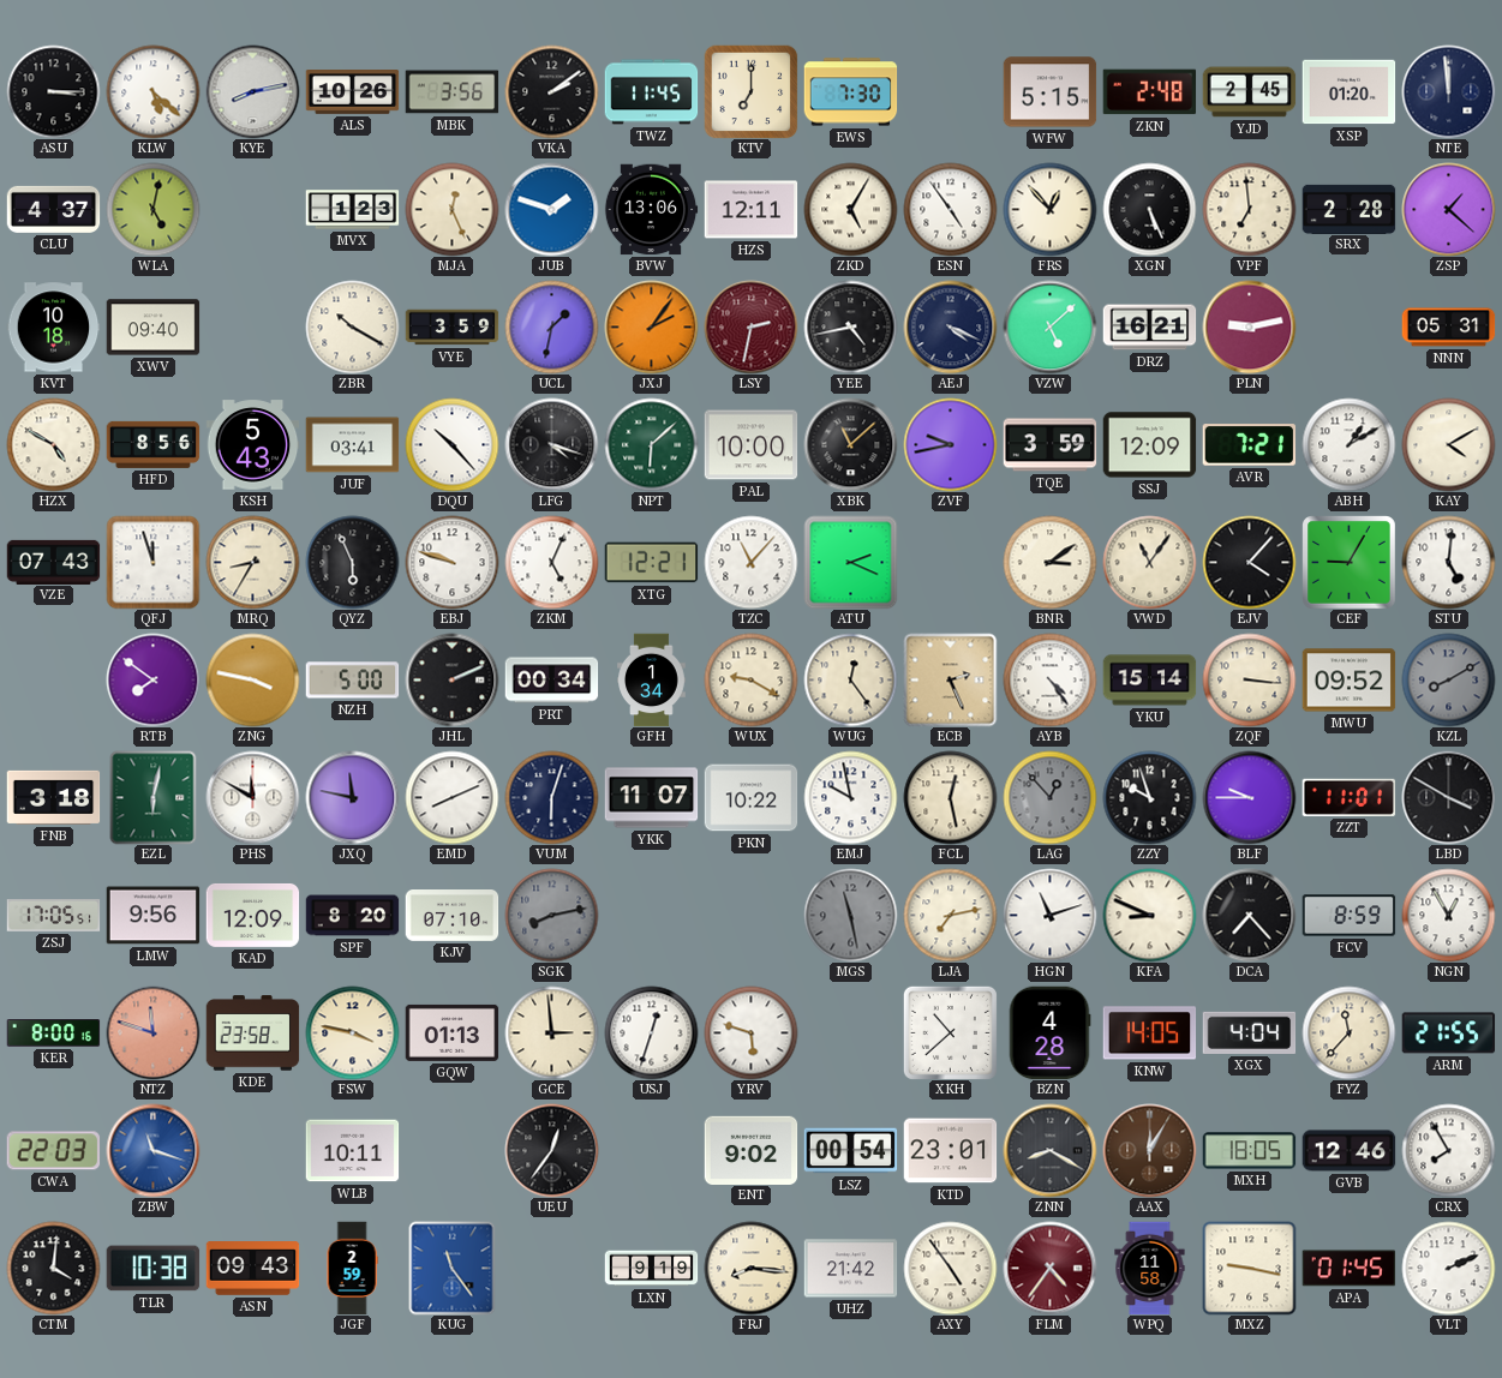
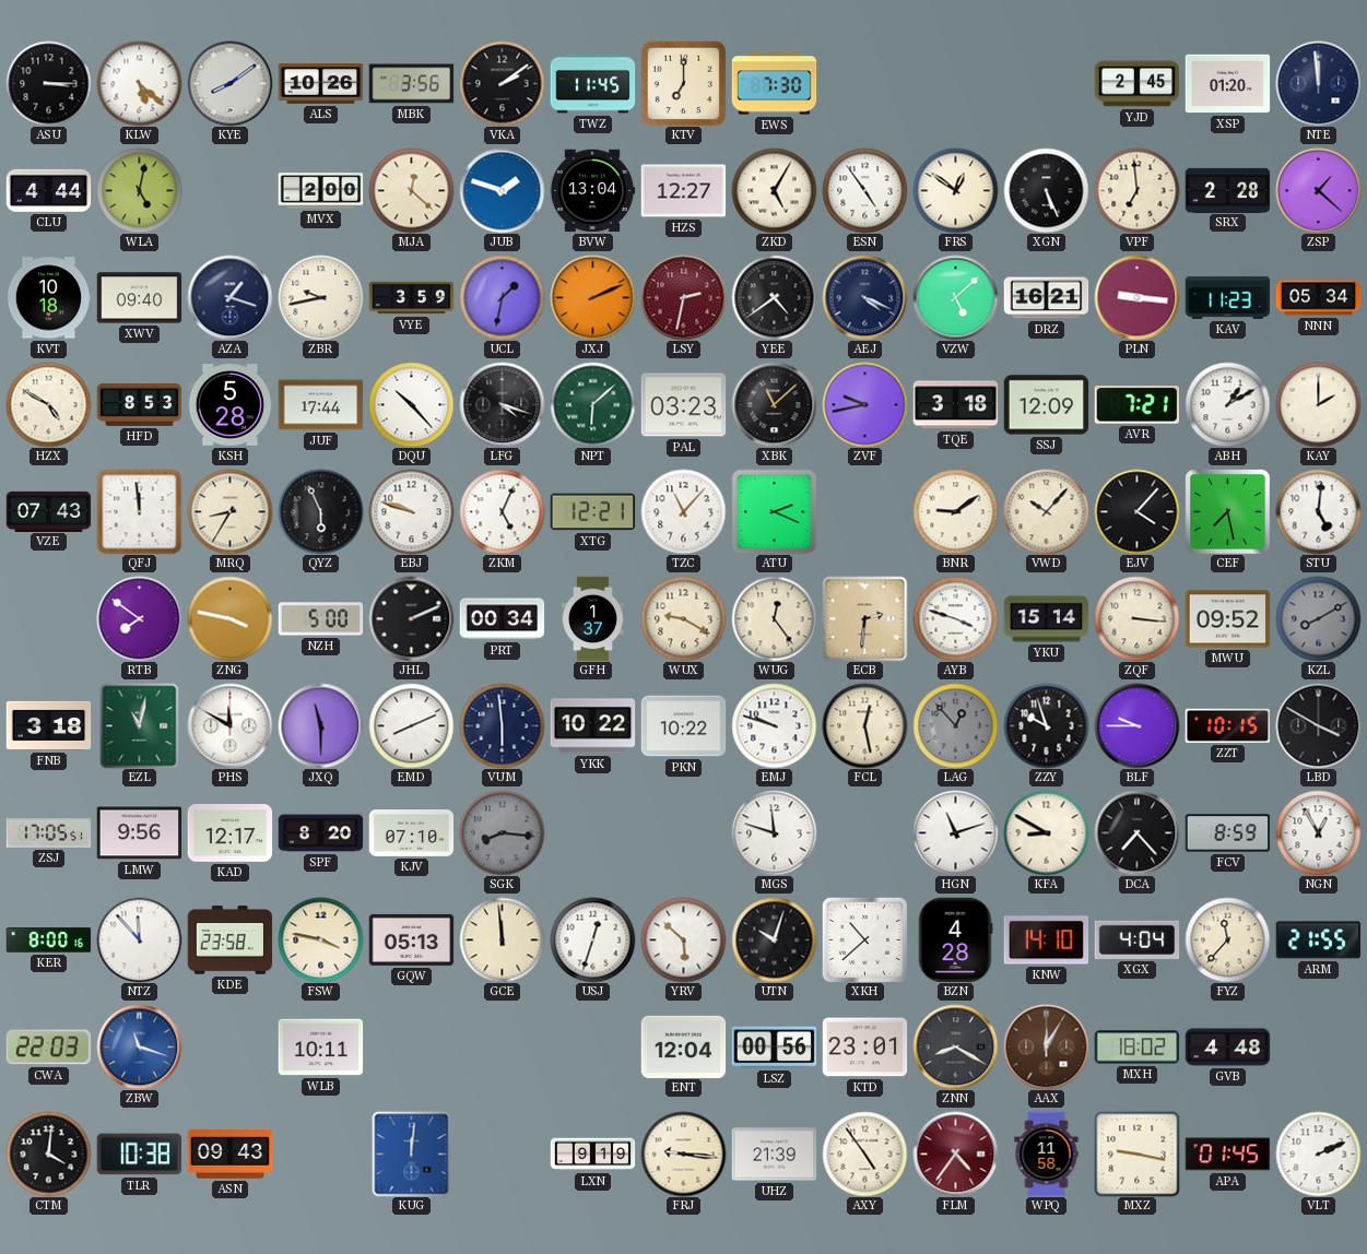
KYE: 8:13 -> 8:09
WFW: 5:15 -> none
ZKN: 2:48 -> none
CLU: 4:37 -> 4:44
MVX: 1:23 -> 2:00
MJA: 12:26 -> 12:22
BVW: 13:06 -> 13:04
HZS: 12:11 -> 12:27
FRS: 12:53 -> 12:51
AZA: none -> 1:18
ZBR: 10:20 -> 9:43
JXJ: 2:06 -> 2:11
YEE: 4:43 -> 4:39
PLN: 9:13 -> 9:16
KAV: none -> 11:23
NNN: 05:31 -> 05:34
HFD: 8:56 -> 8:53
KSH: 5:43 -> 5:28
JUF: 03:41 -> 17:44
PAL: 10:00 -> 03:23
TQE: 3:59 -> 3:18
KAY: 4:10 -> 2:00
QFJ: 11:57 -> 11:59
BNR: 3:09 -> 9:09
VWD: 11:06 -> 10:07
CEF: 9:05 -> 7:28
GFH: 1:34 -> 1:37
ECB: 2:26 -> 2:31
AYB: 4:24 -> 3:48
EZL: 6:02 -> 11:02
JXQ: 11:47 -> 11:30
VUM: 6:03 -> 5:59
YKK: 11:07 -> 10:22
EMJ: 9:58 -> 9:48
ZZT: 11:01 -> 10:15
KAD: 12:09 -> 12:17
SGK: 8:13 -> 8:16
MGS: 11:28 -> 11:48
MGS dial: grey -> white
LJA: 7:13 -> none
KFA: 8:49 -> 8:50
NTZ: 11:48 -> 11:53
NTZ dial: salmon -> white
GQW: 01:13 -> 05:13
GCE: 2:59 -> 11:59
YRV: 5:48 -> 5:52
UTN: none -> 10:03
KNW: 14:05 -> 14:10
UEU: 12:36 -> none
ENT: 9:02 -> 12:04
LSZ: 00:54 -> 00:56
MXH: 18:05 -> 18:02
GVB: 12:46 -> 4:48
CRX: 7:55 -> none
JGF: 2:59 -> none
KUG: 11:24 -> 12:01
FRJ: 8:16 -> 9:16
UHZ: 21:42 -> 21:39
